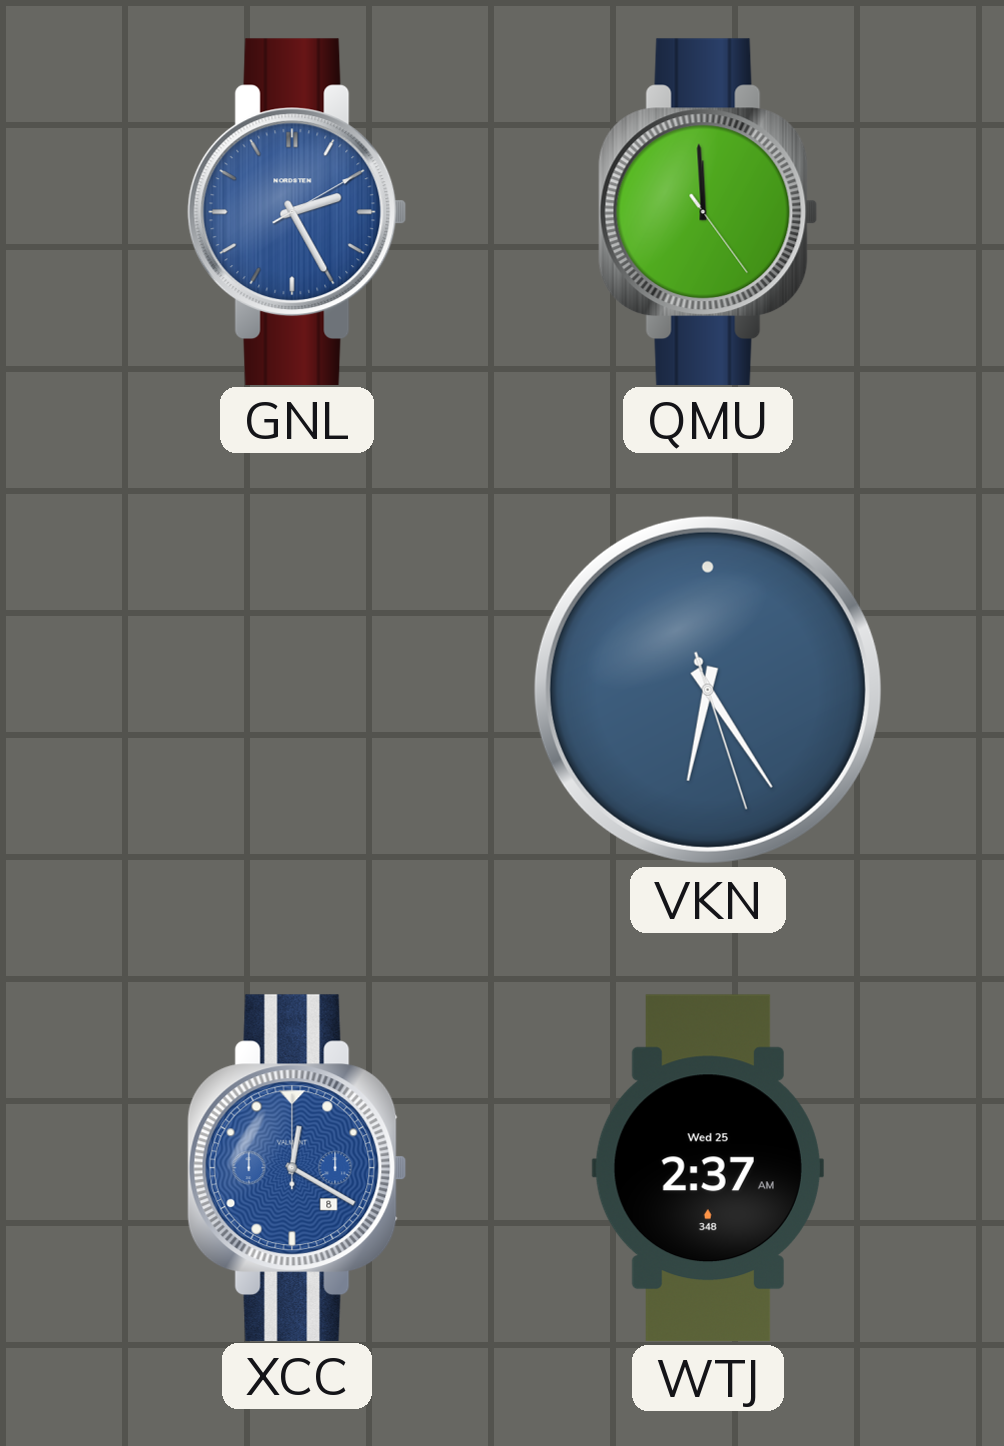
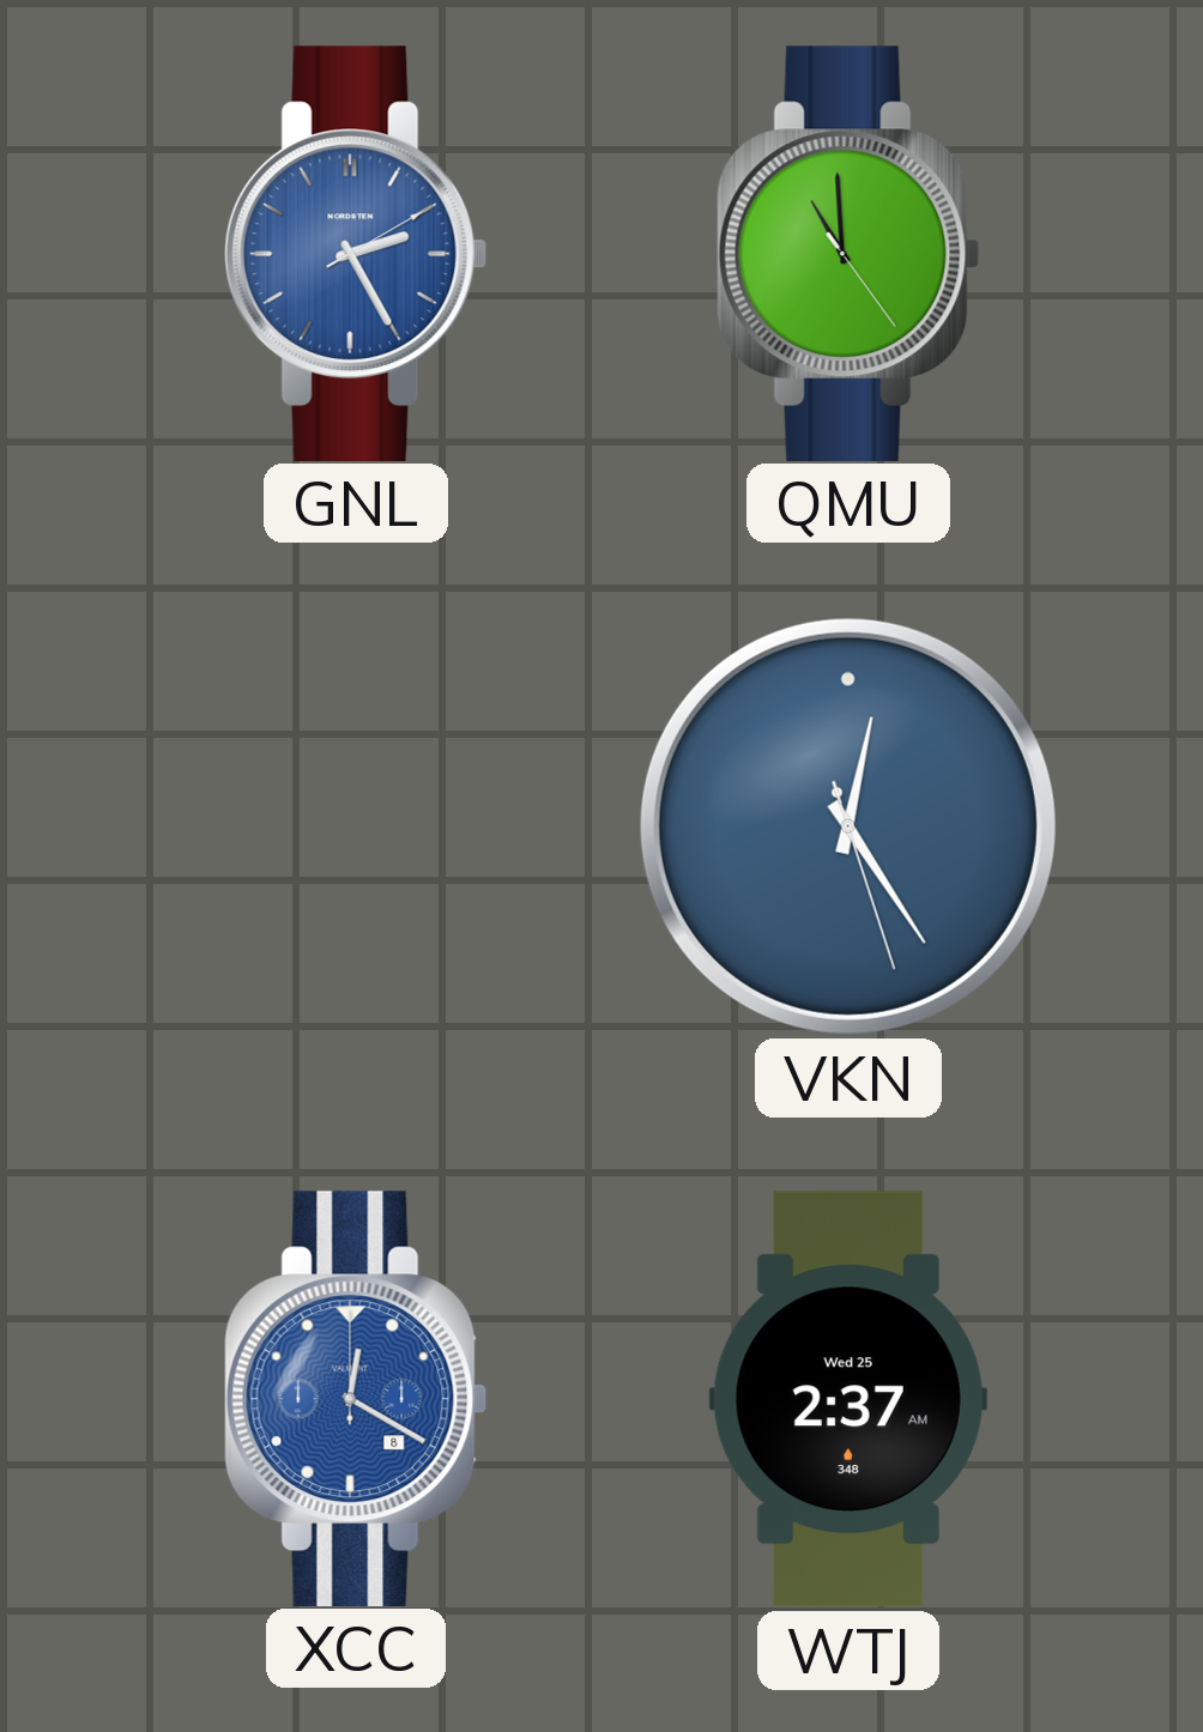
QMU: 11:59 -> 10:59
VKN: 6:24 -> 12:24
